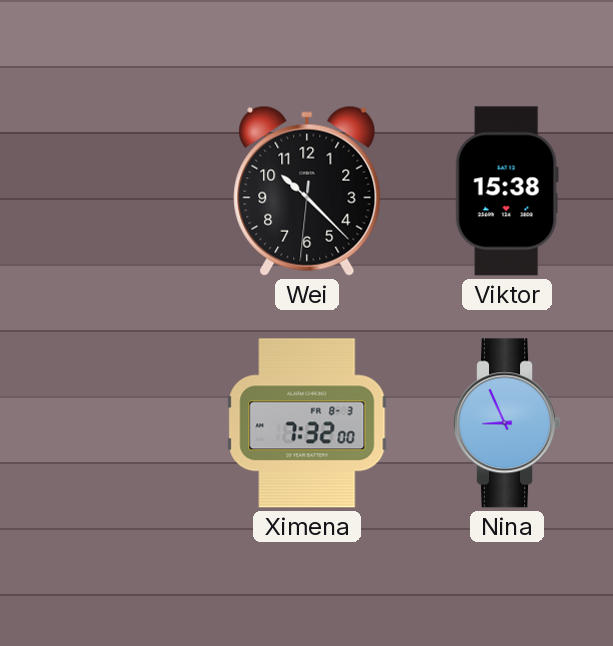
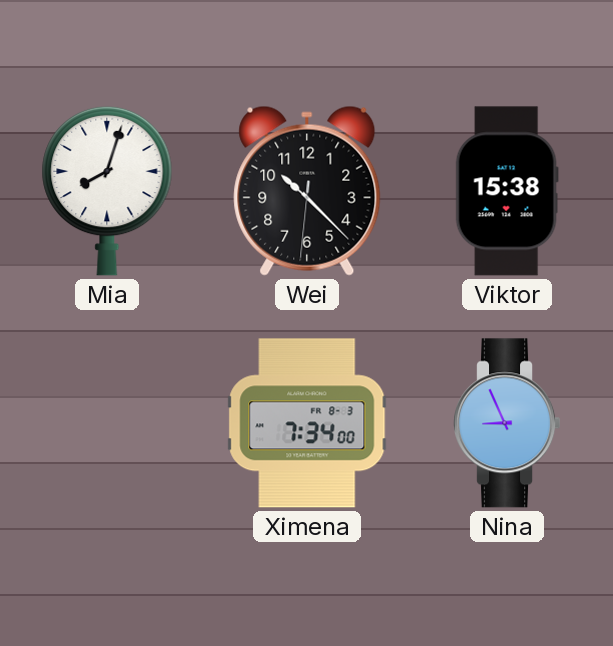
Mia: none -> 8:03
Ximena: 7:32 -> 7:34
